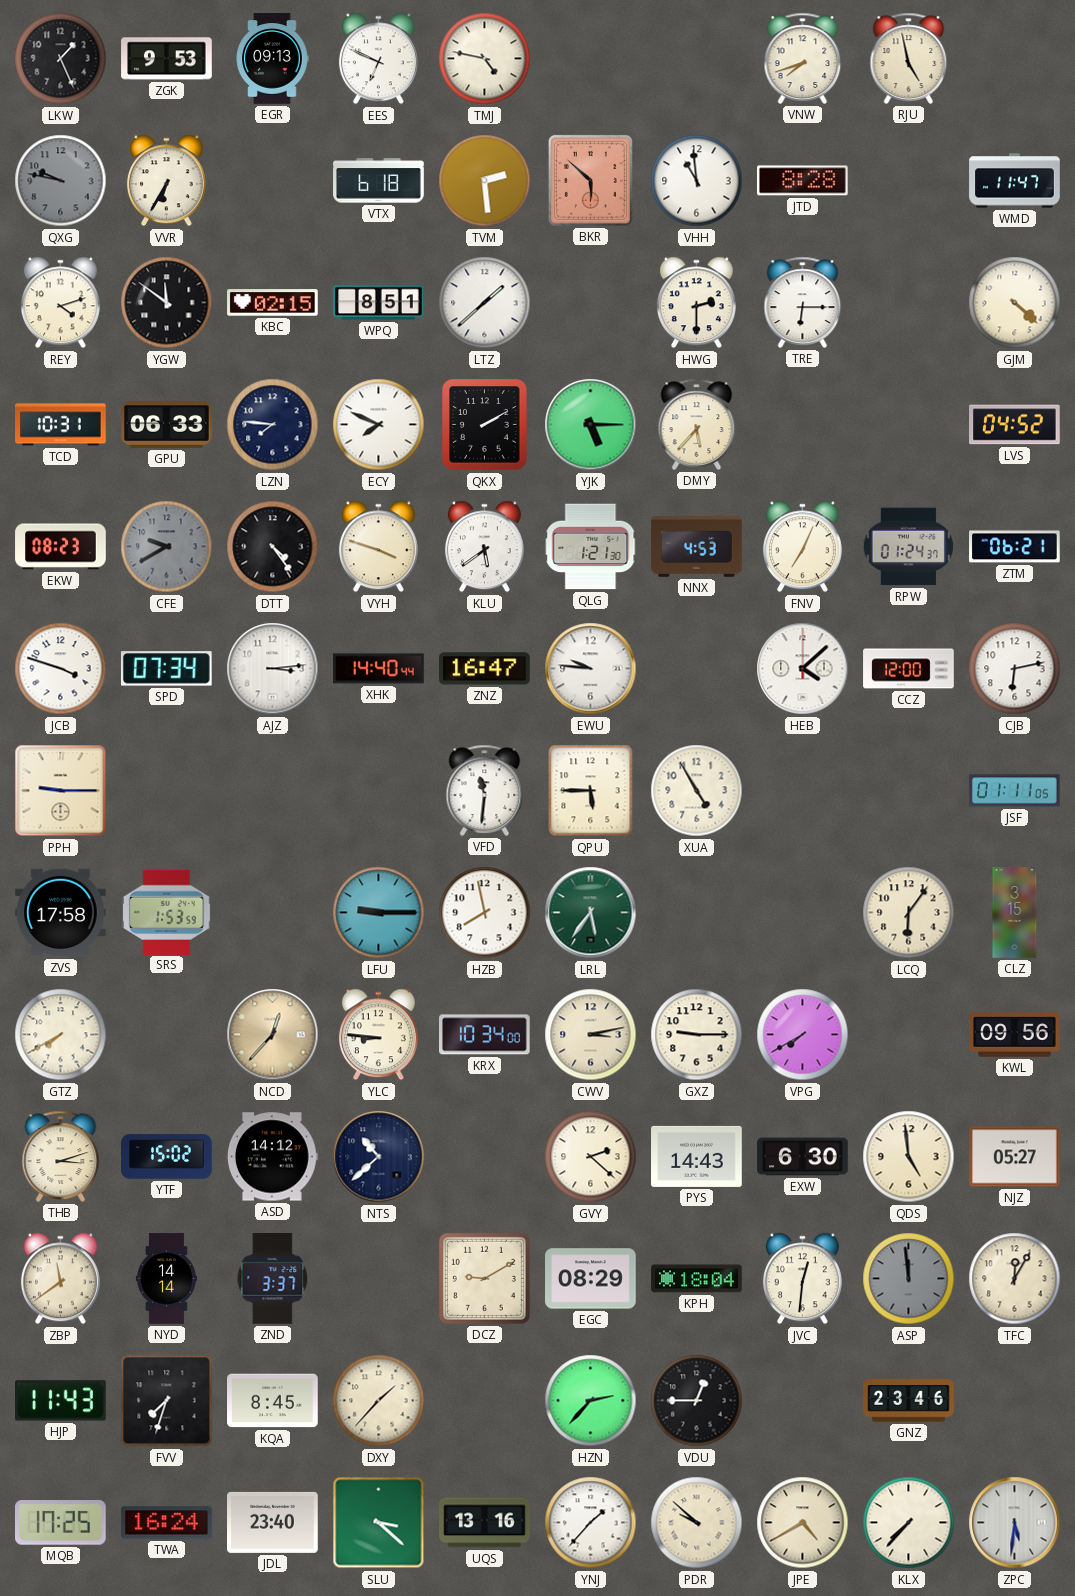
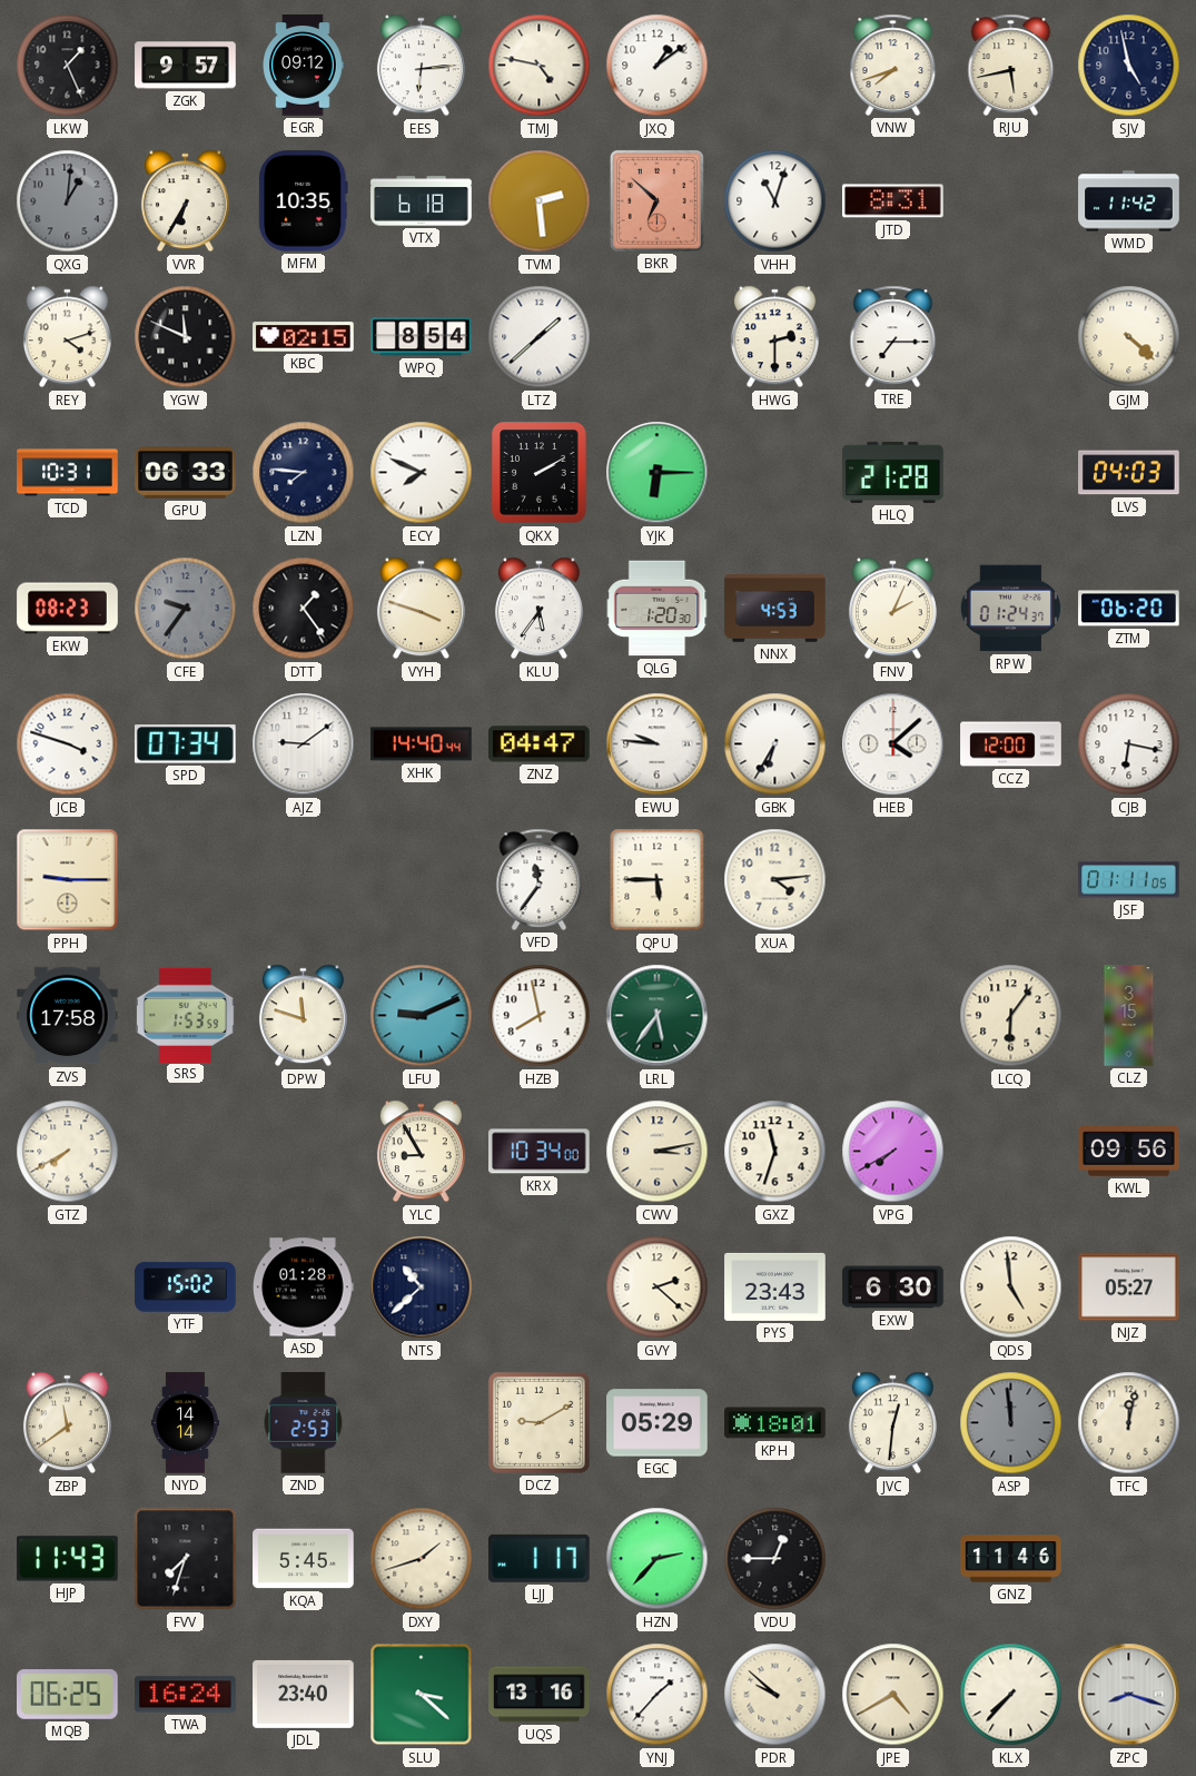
ZGK: 9:53 -> 9:57
EGR: 09:13 -> 09:12
EES: 6:49 -> 6:14
JXQ: none -> 1:09
RJU: 4:58 -> 5:43
SJV: none -> 4:58
QXG: 9:47 -> 1:01
MFM: none -> 10:35
BKR: 5:52 -> 6:52
VHH: 10:59 -> 11:03
JTD: 8:28 -> 8:31
WMD: 11:47 -> 11:42
YGW: 11:51 -> 11:49
WPQ: 8:51 -> 8:54
TRE: 6:15 -> 7:15
YJK: 5:15 -> 6:15
DMY: 5:37 -> none
HLQ: none -> 21:28
LVS: 04:52 -> 04:03
CFE: 9:40 -> 9:36
DTT: 4:24 -> 1:24
KLU: 5:39 -> 5:36
QLG: 1:21 -> 1:20
FNV: 7:04 -> 2:04
ZTM: 06:21 -> 06:20
AJZ: 3:14 -> 9:09
ZNZ: 16:47 -> 04:47
GBK: none -> 6:35
CJB: 6:13 -> 6:17
VFD: 11:31 -> 11:36
XUA: 4:55 -> 4:14
DPW: none -> 11:48
LFU: 9:15 -> 9:11
NCD: 12:37 -> none
YLC: 8:46 -> 8:55
GXZ: 9:15 -> 11:33
THB: 3:12 -> none
ASD: 14:12 -> 01:28
PYS: 14:43 -> 23:43
ZND: 3:37 -> 2:53
EGC: 08:29 -> 05:29
KPH: 18:04 -> 18:01
TFC: 12:05 -> 12:02
KQA: 8:45 -> 5:45
DXY: 1:37 -> 1:42
LJJ: none -> 1:17
GNZ: 23:46 -> 11:46
MQB: 17:25 -> 06:25
ZPC: 5:31 -> 8:18
